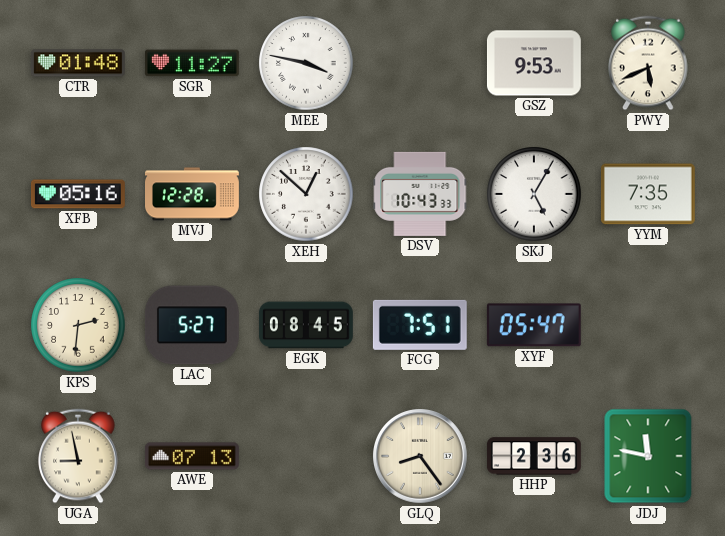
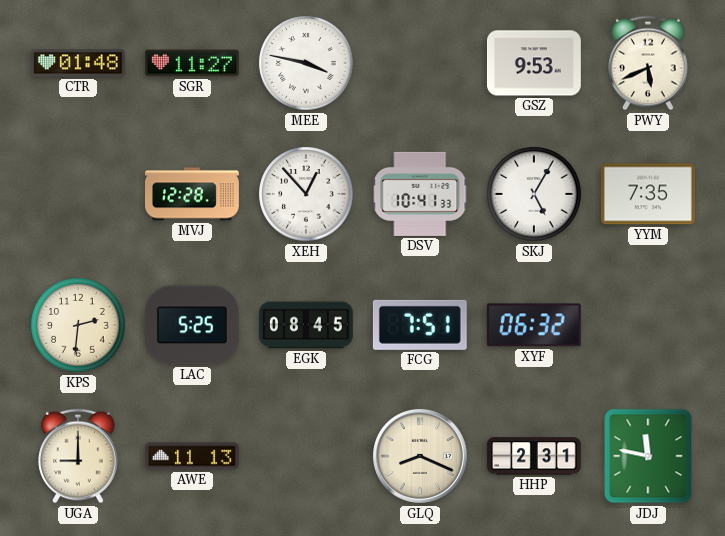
XFB: 05:16 -> none
XEH: 12:52 -> 12:53
DSV: 10:43 -> 10:41
LAC: 5:27 -> 5:25
XYF: 05:47 -> 06:32
UGA: 8:58 -> 9:00
AWE: 07:13 -> 11:13
GLQ: 8:24 -> 8:19
HHP: 2:36 -> 2:31
